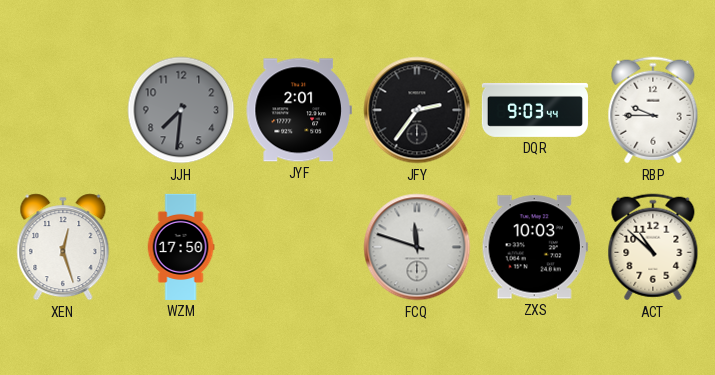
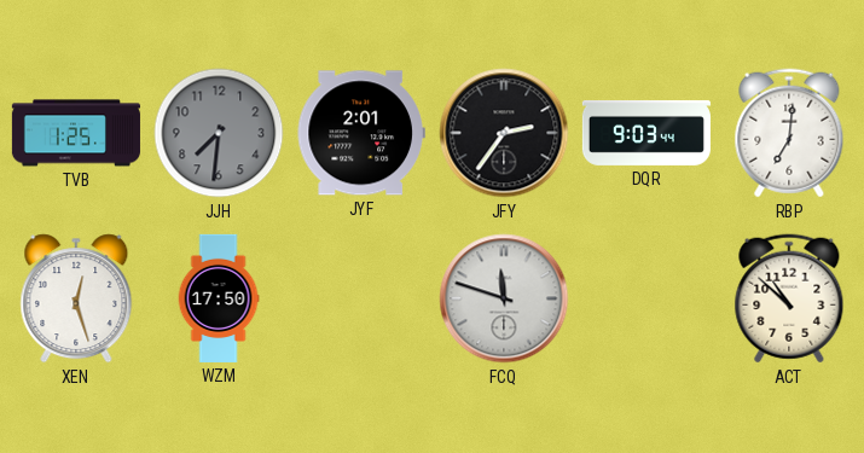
TVB: none -> 1:25
RBP: 9:45 -> 7:01
ZXS: 10:03 -> none
